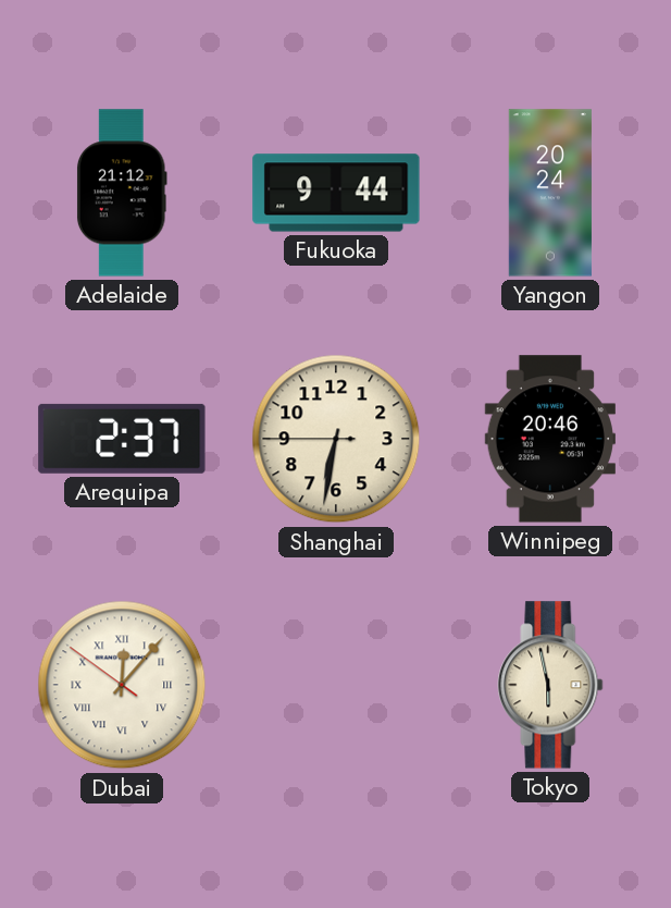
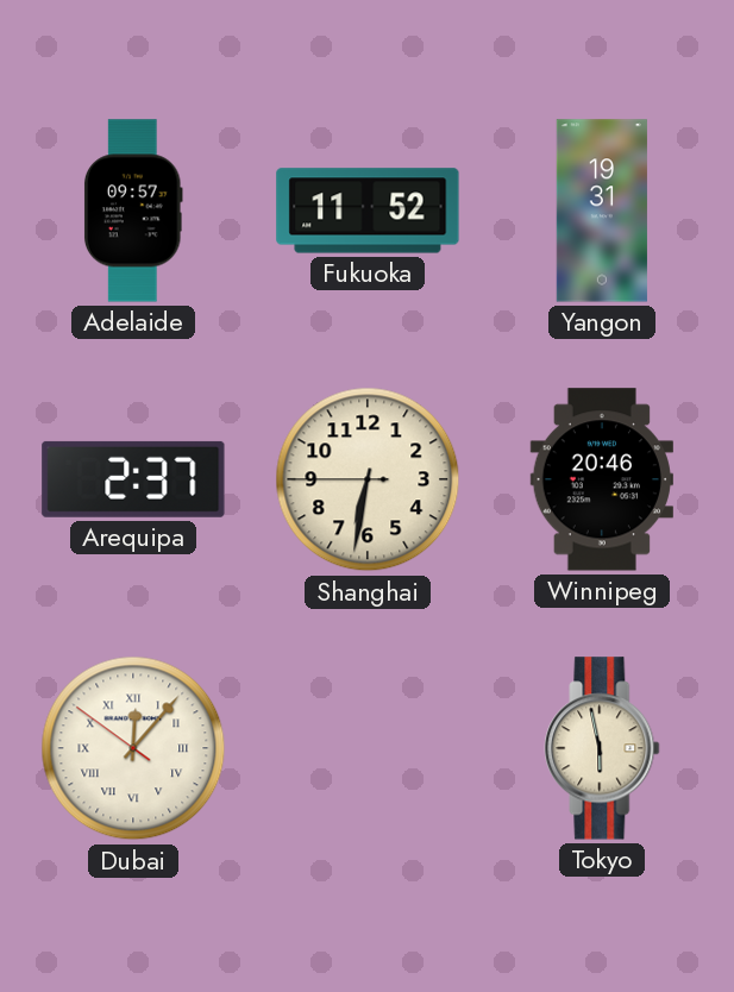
Adelaide: 21:12 -> 09:57
Fukuoka: 9:44 -> 11:52
Yangon: 20:24 -> 19:31
